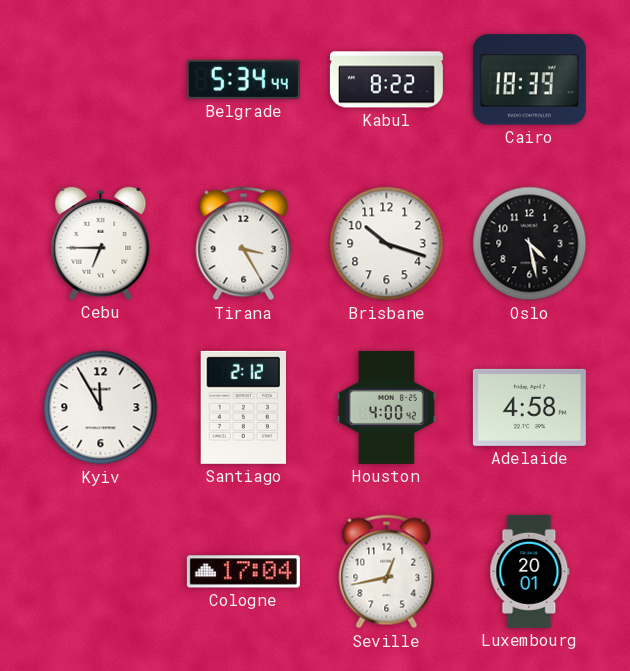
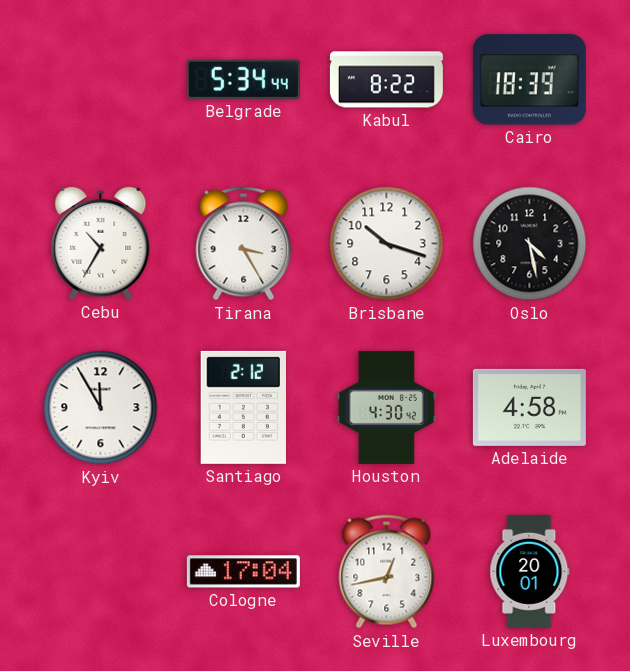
Cebu: 6:45 -> 10:35
Houston: 4:00 -> 4:30
